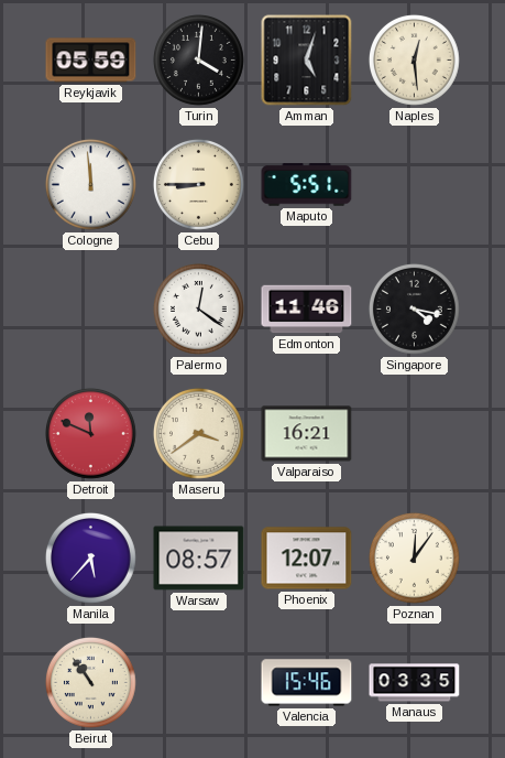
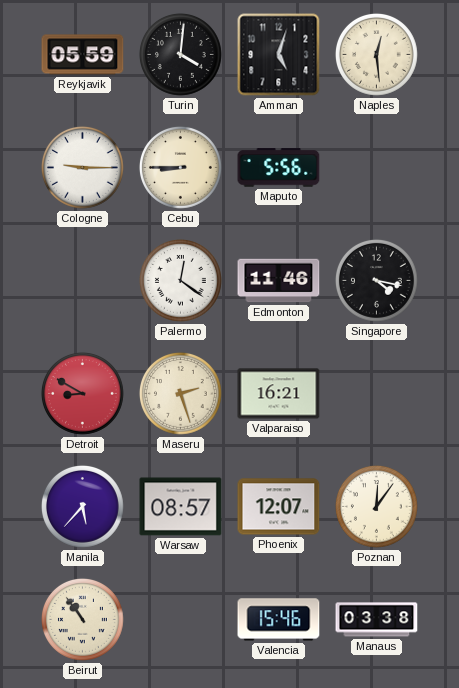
Cologne: 11:59 -> 9:15
Maputo: 5:51 -> 5:56
Detroit: 11:49 -> 8:50
Maseru: 3:39 -> 2:27
Manaus: 03:35 -> 03:38
